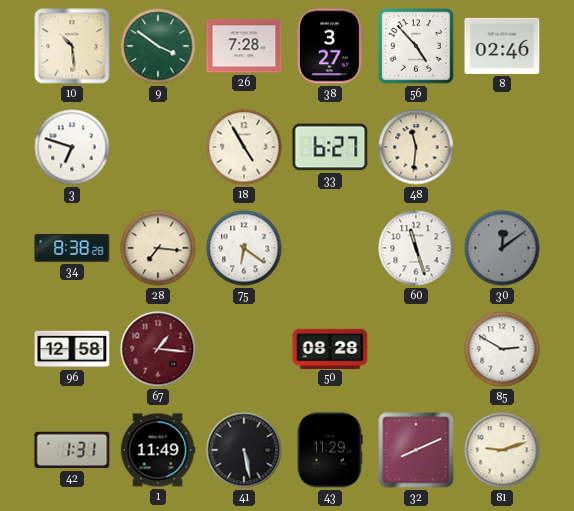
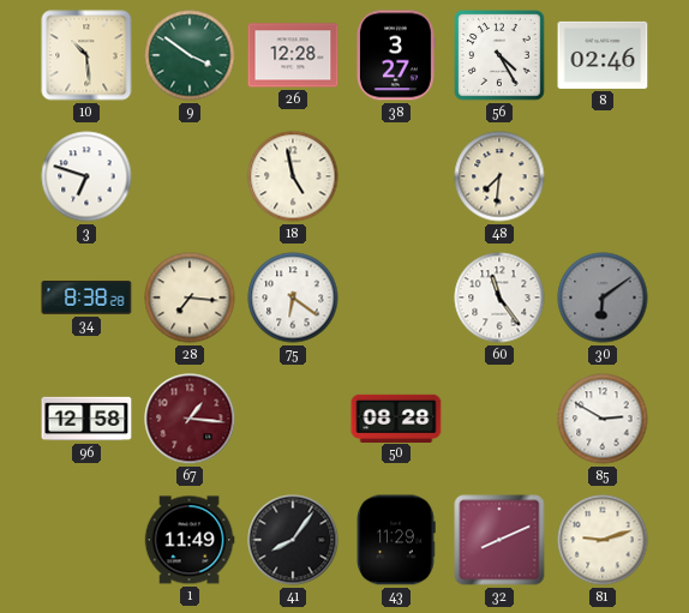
26: 7:28 -> 12:28
56: 4:53 -> 4:25
18: 4:55 -> 4:58
33: 6:27 -> none
48: 11:31 -> 7:31
60: 11:27 -> 11:24
30: 12:09 -> 6:09
42: 1:31 -> none
41: 5:28 -> 8:06
